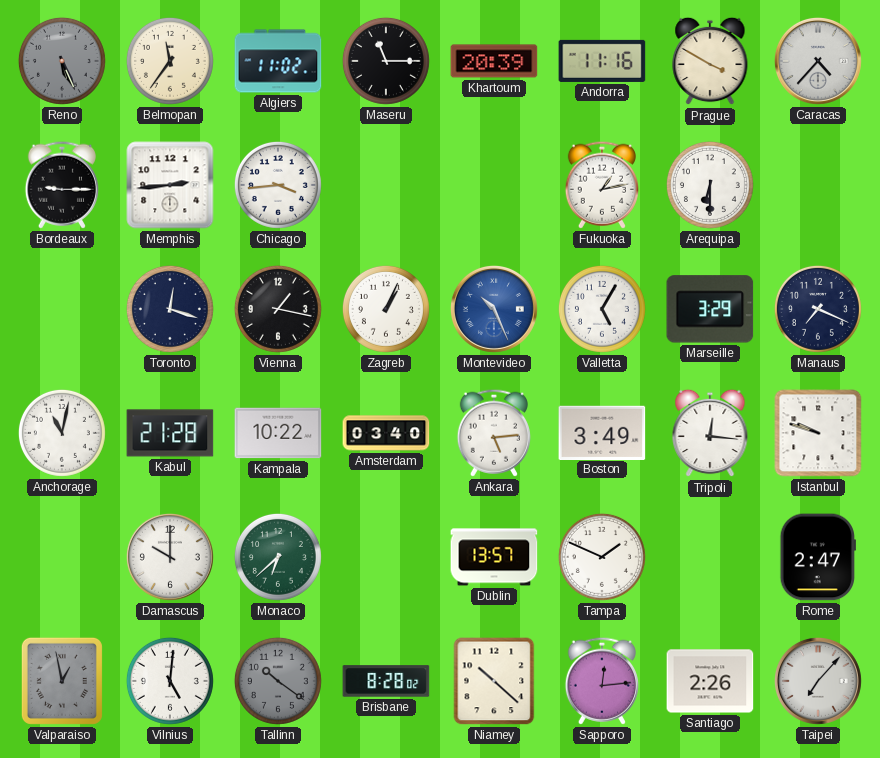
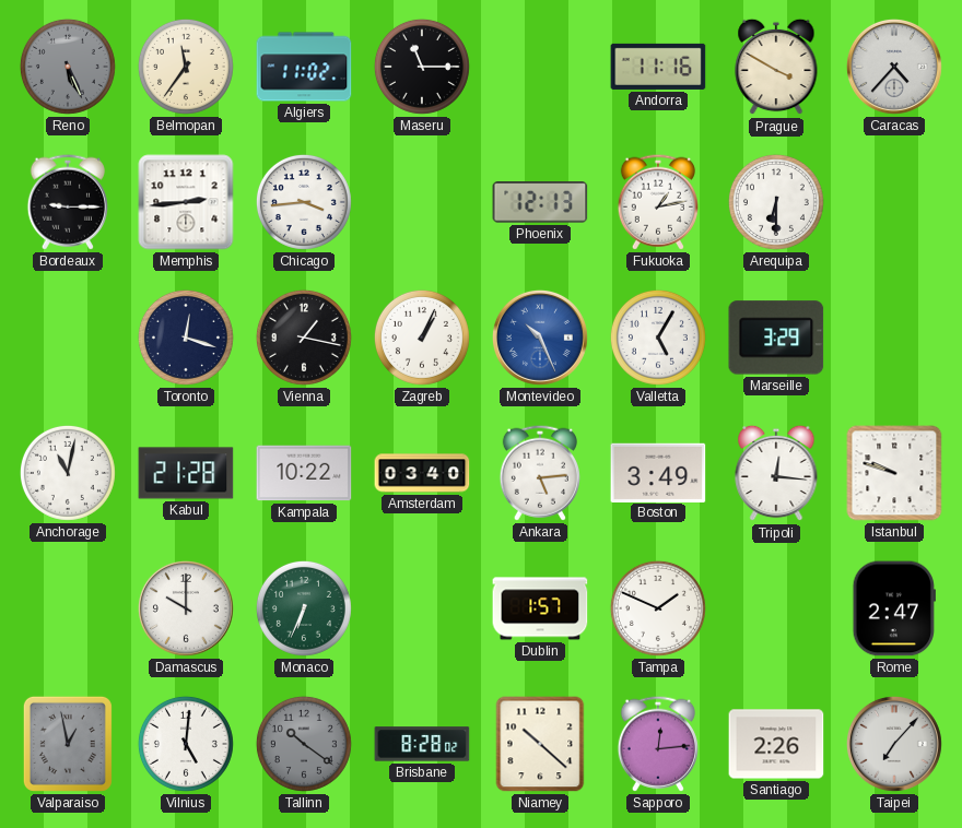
Khartoum: 20:39 -> none
Phoenix: none -> 12:13
Manaus: 7:19 -> none
Monaco: 6:38 -> 6:34
Dublin: 13:57 -> 1:57
